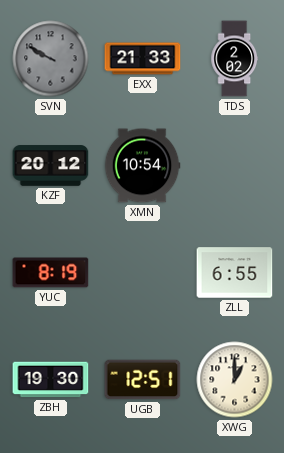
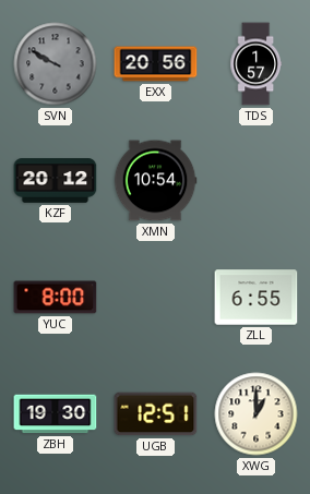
EXX: 21:33 -> 20:56
TDS: 2:02 -> 1:57
YUC: 8:19 -> 8:00
